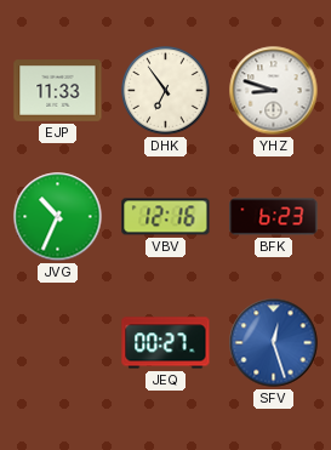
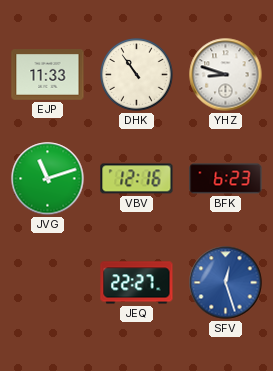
DHK: 6:54 -> 10:54
JVG: 10:34 -> 11:12
JEQ: 00:27 -> 22:27
